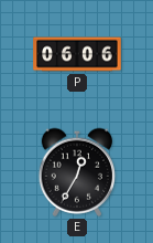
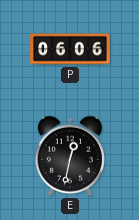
E: 12:35 -> 12:32
